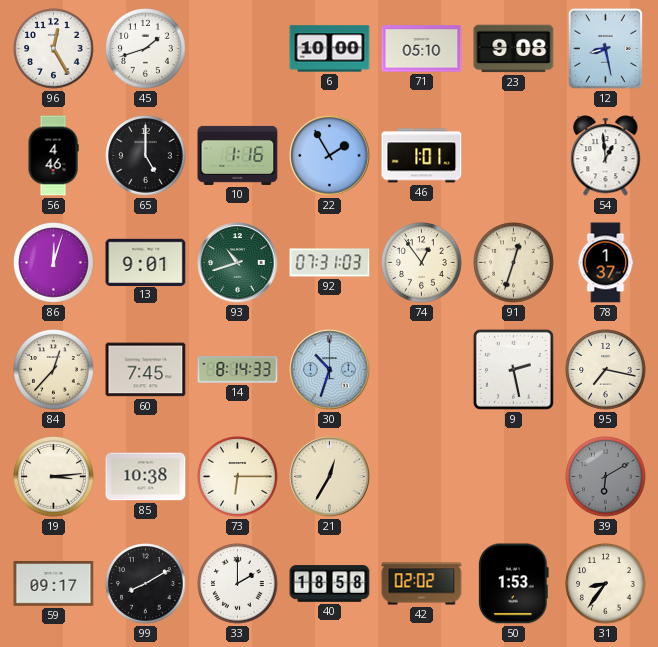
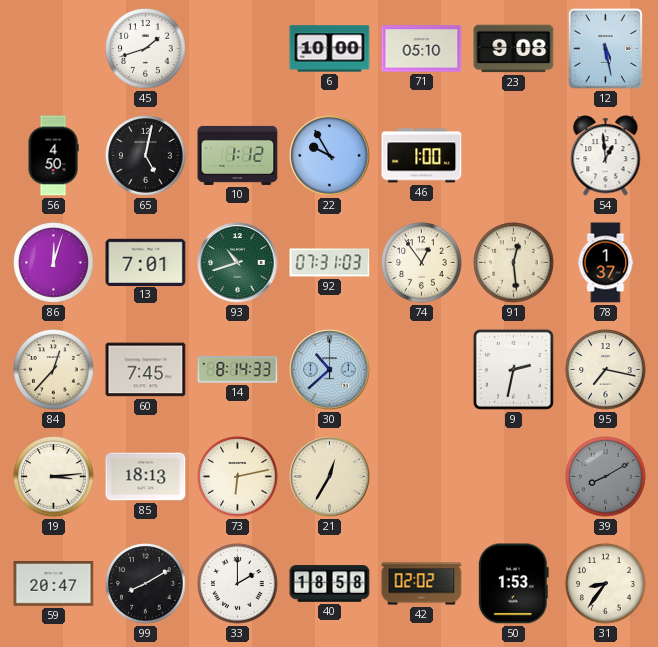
96: 12:25 -> none
12: 8:28 -> 5:28
56: 4:46 -> 4:50
65: 5:00 -> 5:02
10: 1:16 -> 1:12
22: 1:55 -> 9:55
46: 1:01 -> 1:00
13: 9:01 -> 7:01
91: 12:33 -> 12:29
30: 10:33 -> 10:38
9: 2:28 -> 2:32
85: 10:38 -> 18:13
73: 6:15 -> 6:13
39: 6:10 -> 8:10
59: 09:17 -> 20:47
